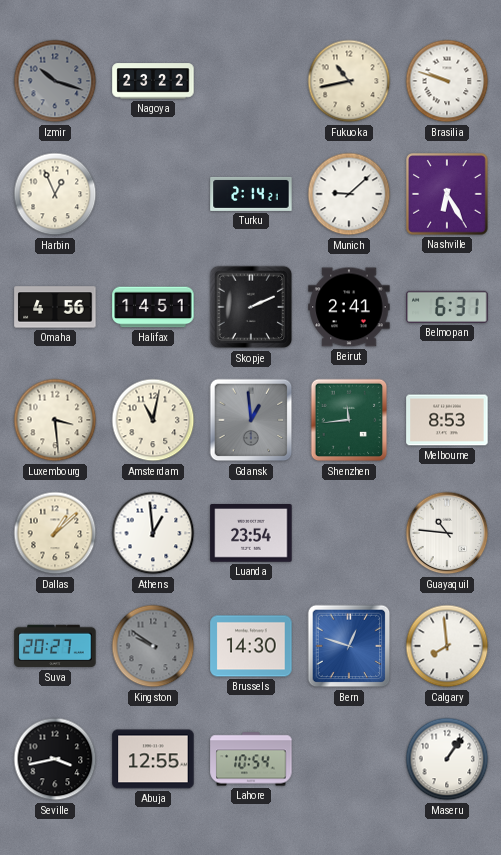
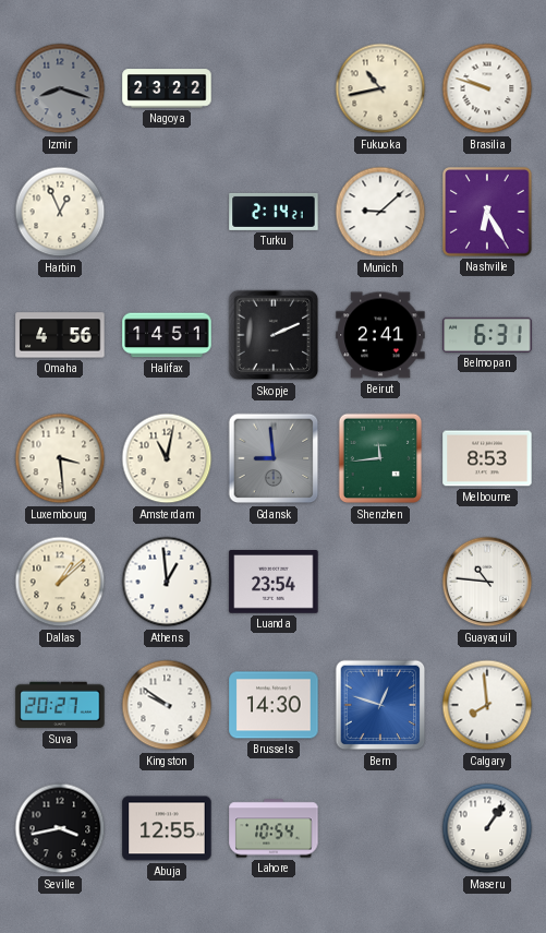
Izmir: 10:18 -> 8:18
Gdansk: 12:59 -> 8:59
Kingston dial: grey -> white
